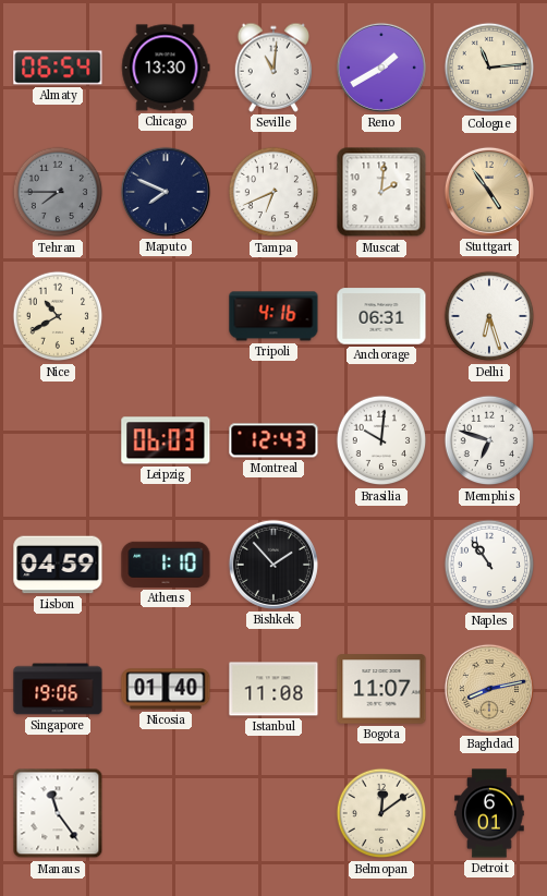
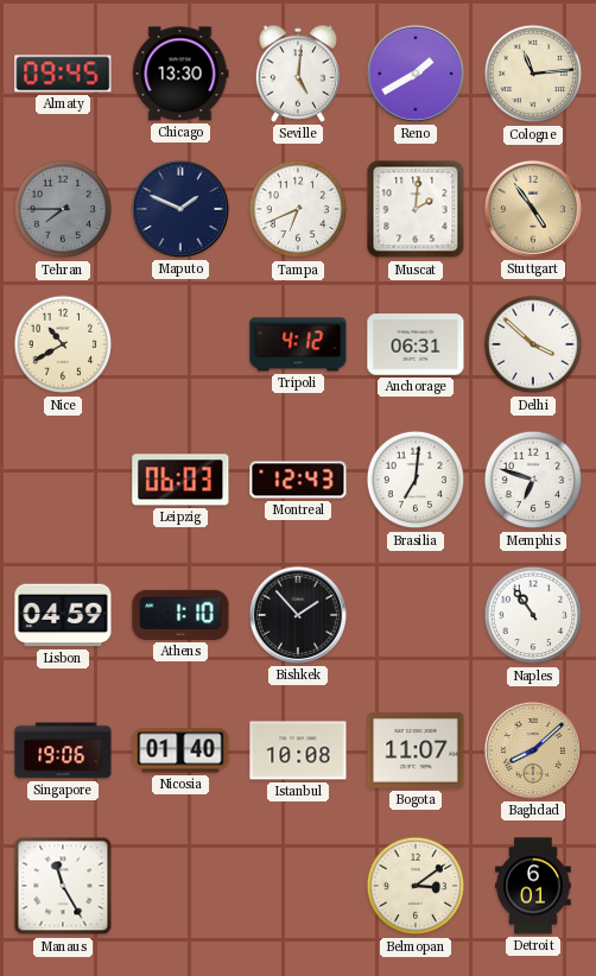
Almaty: 06:54 -> 09:45
Seville: 11:01 -> 5:01
Maputo: 7:49 -> 1:49
Tripoli: 4:16 -> 4:12
Delhi: 6:27 -> 3:52
Brasilia: 10:01 -> 7:01
Istanbul: 11:08 -> 10:08
Baghdad: 8:13 -> 8:08
Manaus: 11:24 -> 11:25
Belmopan: 12:09 -> 3:09
